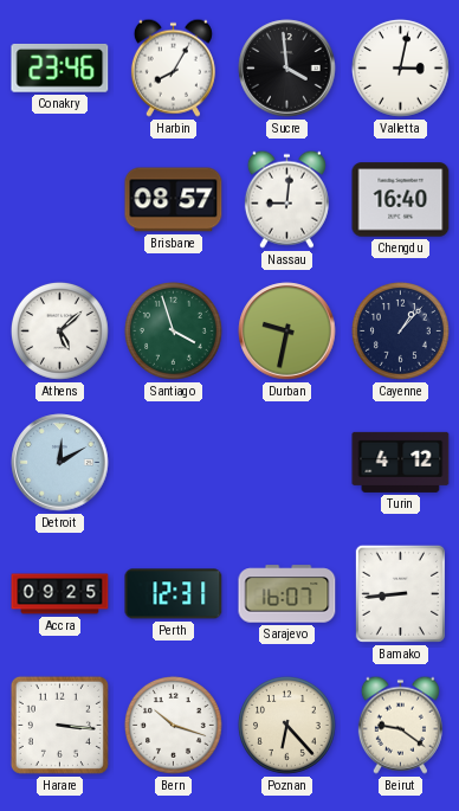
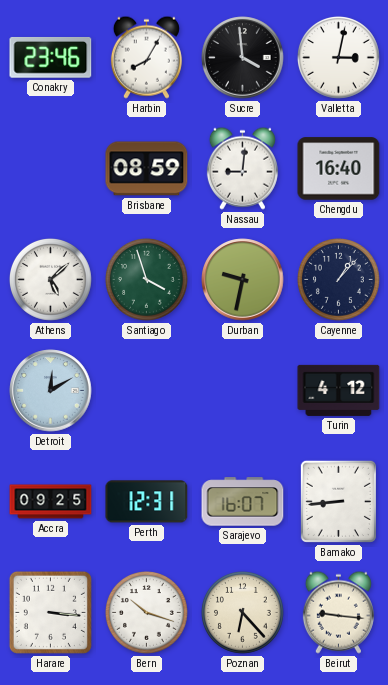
Brisbane: 08:57 -> 08:59
Beirut: 9:21 -> 9:16
